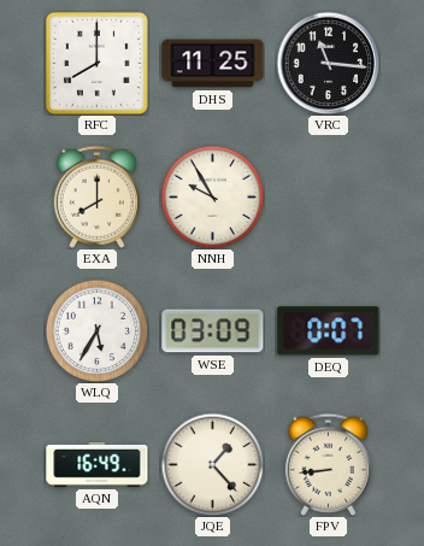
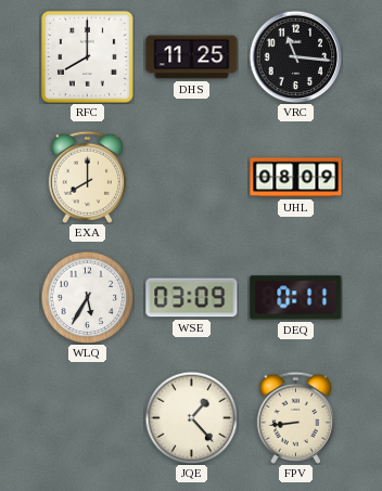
NNH: 9:55 -> none
UHL: none -> 08:09
DEQ: 0:07 -> 0:11
AQN: 16:49 -> none
